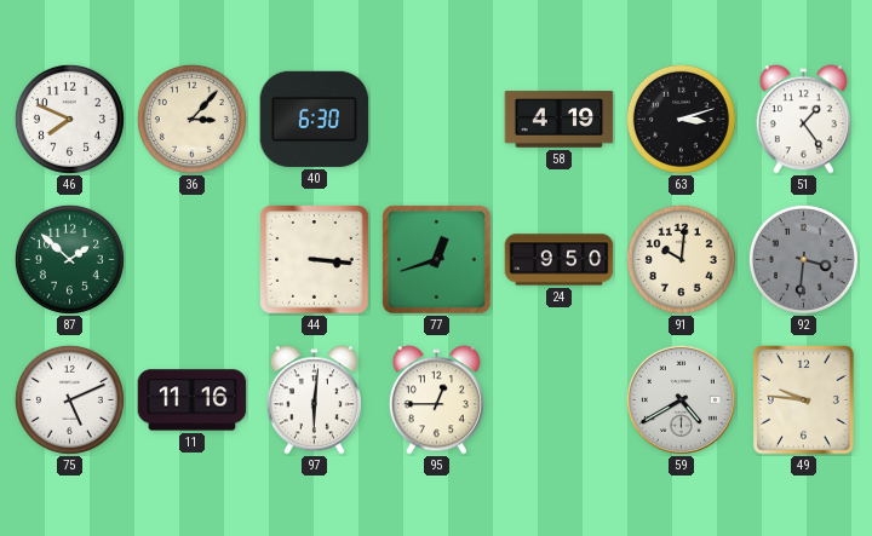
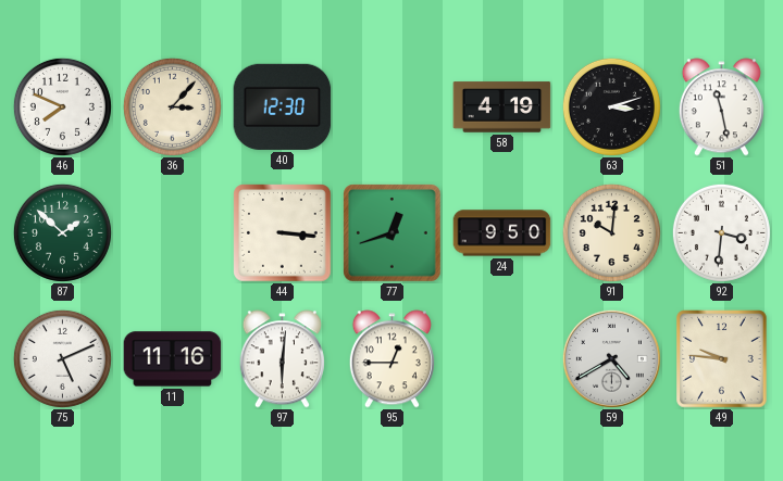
40: 6:30 -> 12:30
51: 1:24 -> 11:28
92 dial: grey -> white
